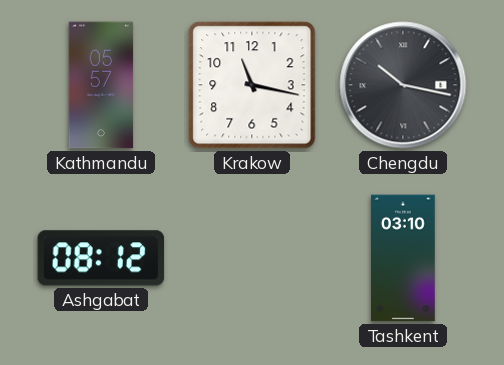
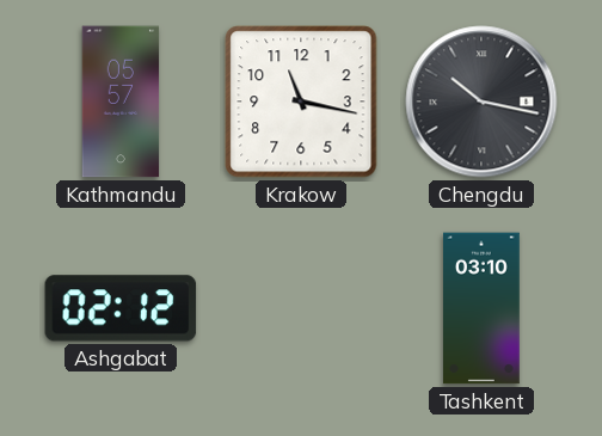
Ashgabat: 08:12 -> 02:12
